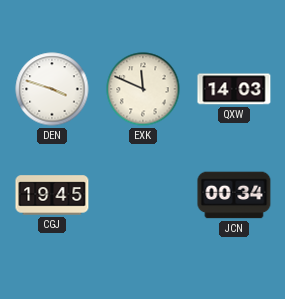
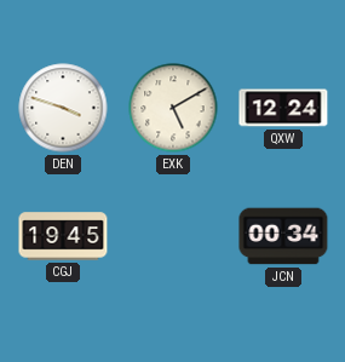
EXK: 11:49 -> 5:10
QXW: 14:03 -> 12:24
